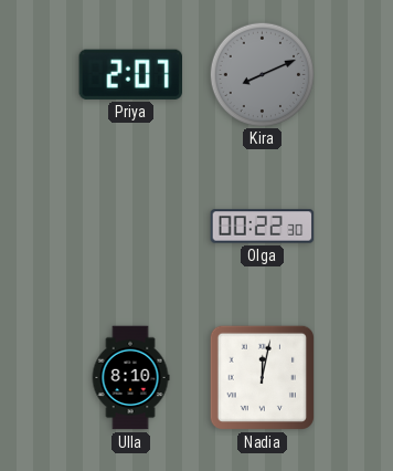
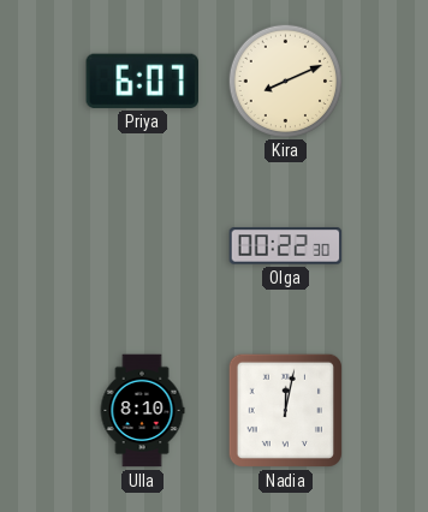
Priya: 2:07 -> 6:07
Kira dial: grey -> cream
